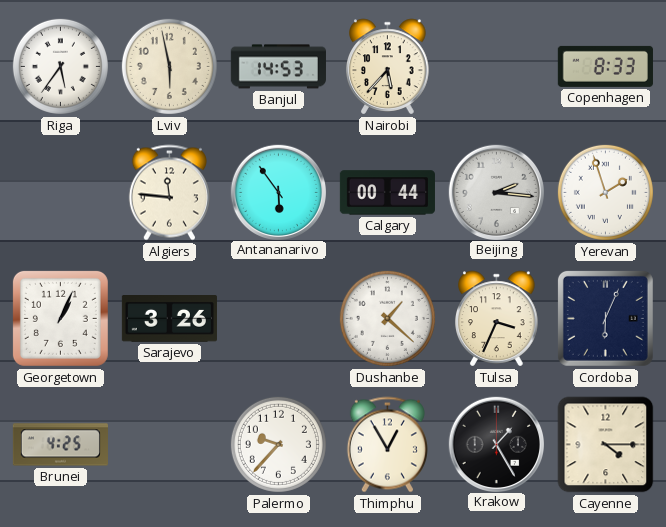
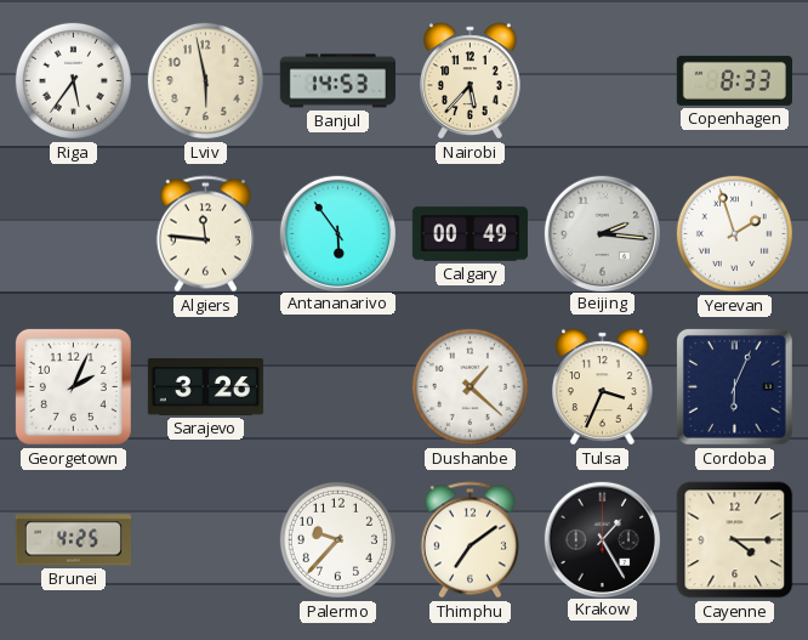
Calgary: 00:44 -> 00:49
Georgetown: 1:04 -> 2:04
Thimphu: 12:55 -> 7:09
